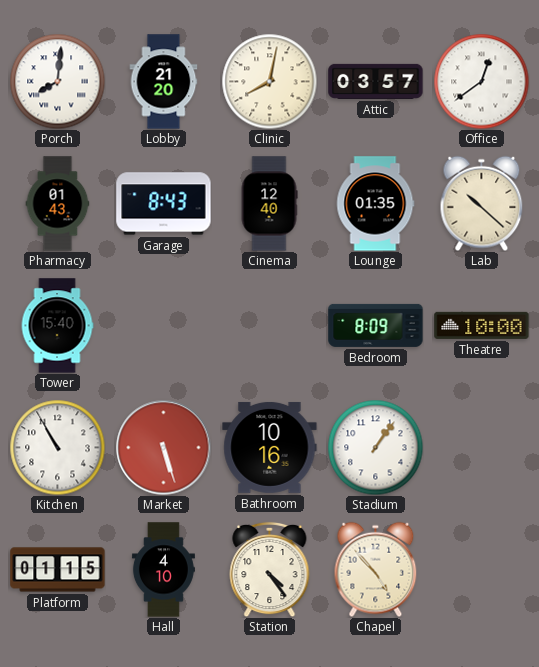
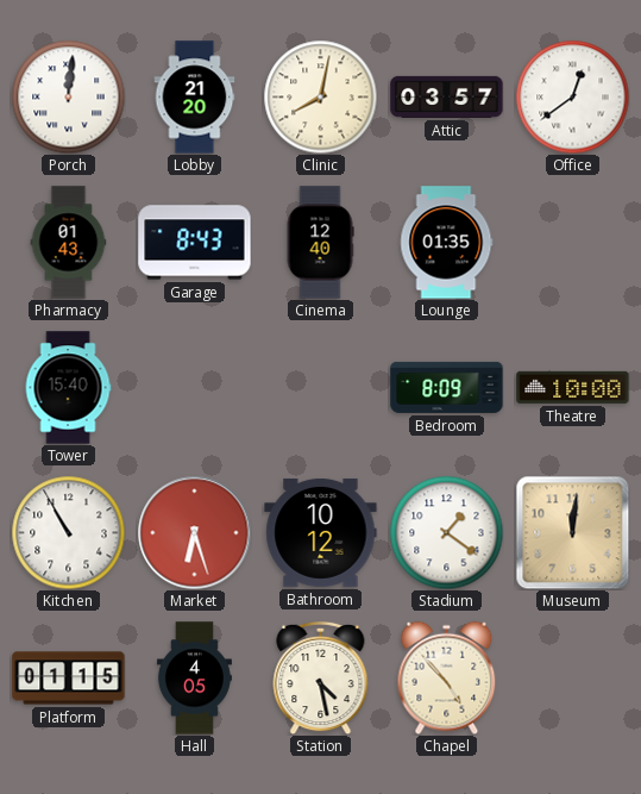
Porch: 8:01 -> 12:01
Lab: 10:22 -> none
Market: 5:27 -> 6:27
Bathroom: 10:16 -> 10:12
Stadium: 1:06 -> 1:21
Museum: none -> 12:01
Hall: 4:10 -> 4:05
Station: 4:24 -> 4:28
